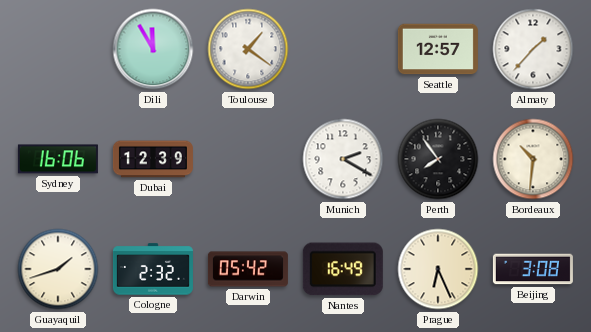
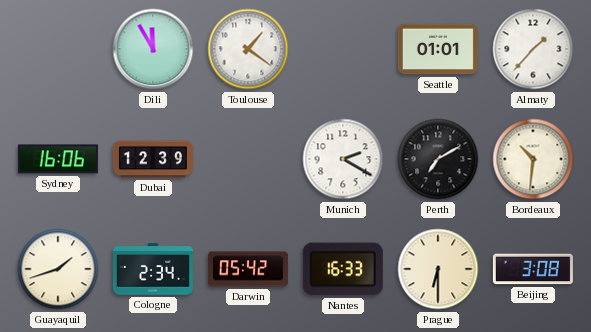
Seattle: 12:57 -> 01:01
Perth: 7:54 -> 7:10
Cologne: 2:32 -> 2:34
Nantes: 16:49 -> 16:33
Prague: 6:26 -> 6:30
